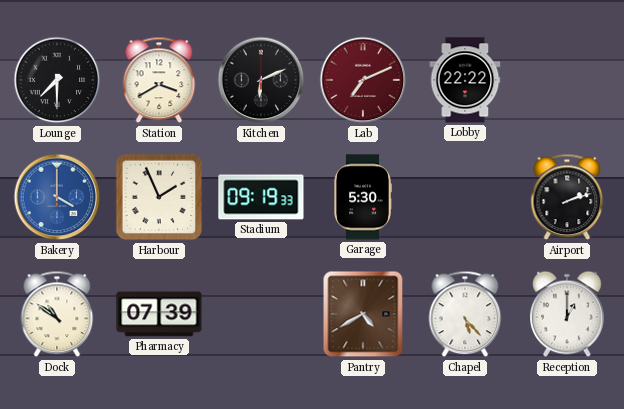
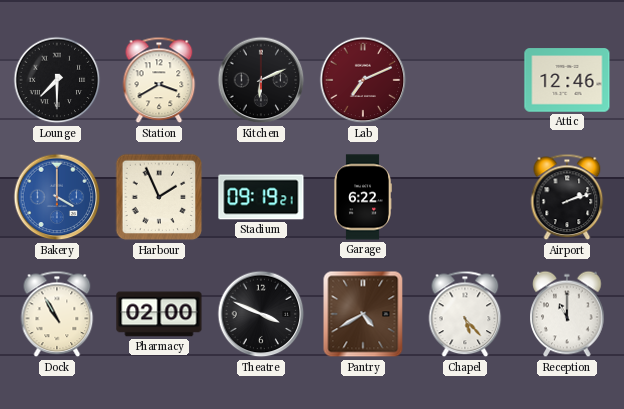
Lobby: 22:22 -> none
Attic: none -> 12:46
Stadium: 09:19:33 -> 09:19:21
Garage: 5:30 -> 6:22
Dock: 10:51 -> 10:55
Pharmacy: 07:39 -> 02:00
Theatre: none -> 3:49
Reception: 1:00 -> 11:00
